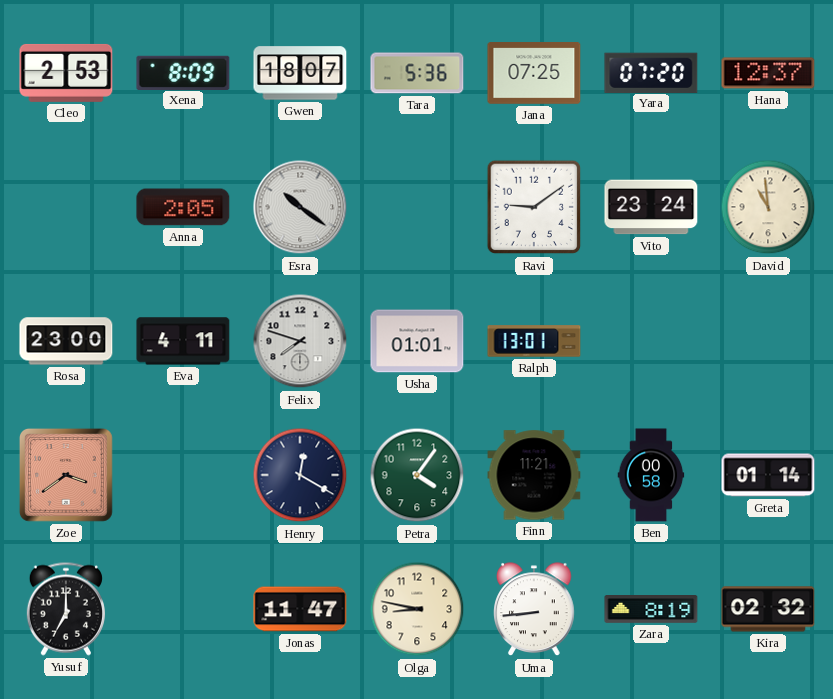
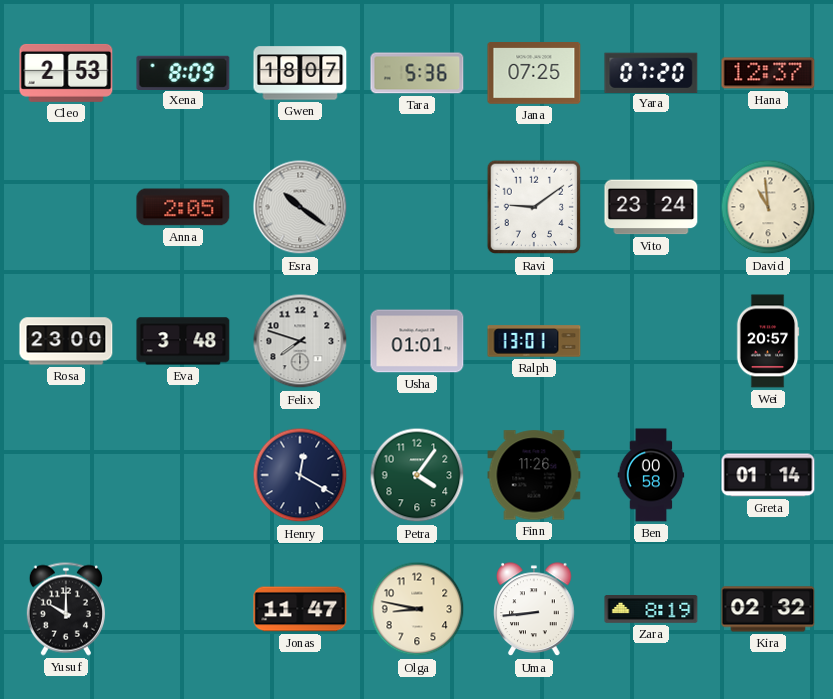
Eva: 4:11 -> 3:48
Wei: none -> 20:57
Zoe: 3:39 -> none
Finn: 11:21 -> 11:26
Yusuf: 7:00 -> 10:00
